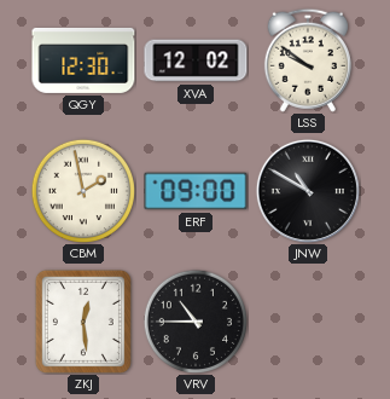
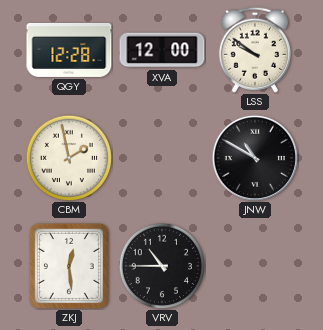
QGY: 12:30 -> 12:28
XVA: 12:02 -> 12:00
ERF: 09:00 -> none
